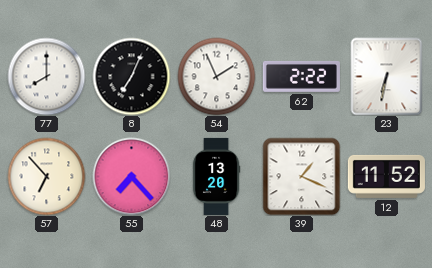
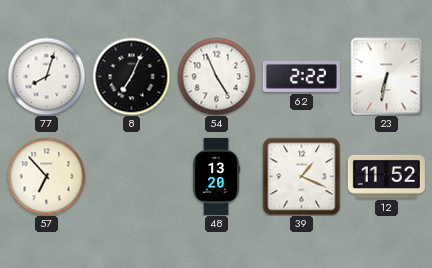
77: 8:00 -> 8:03
54: 1:56 -> 4:56
55: 7:23 -> none
